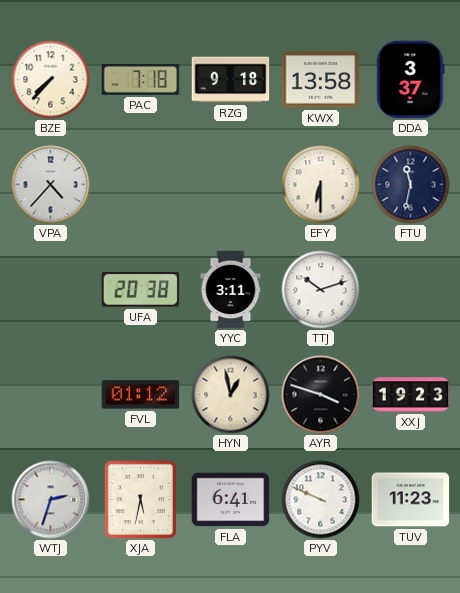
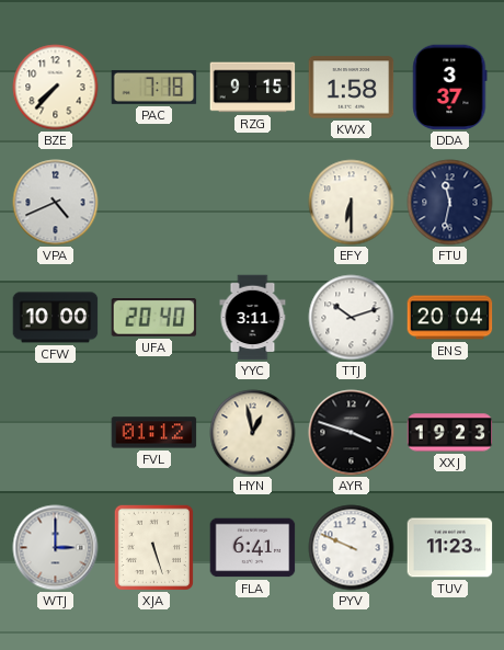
RZG: 9:18 -> 9:15
KWX: 13:58 -> 1:58
VPA: 4:37 -> 4:41
CFW: none -> 10:00
UFA: 20:38 -> 20:40
ENS: none -> 20:04
WTJ: 2:33 -> 3:00
XJA: 5:32 -> 5:27
